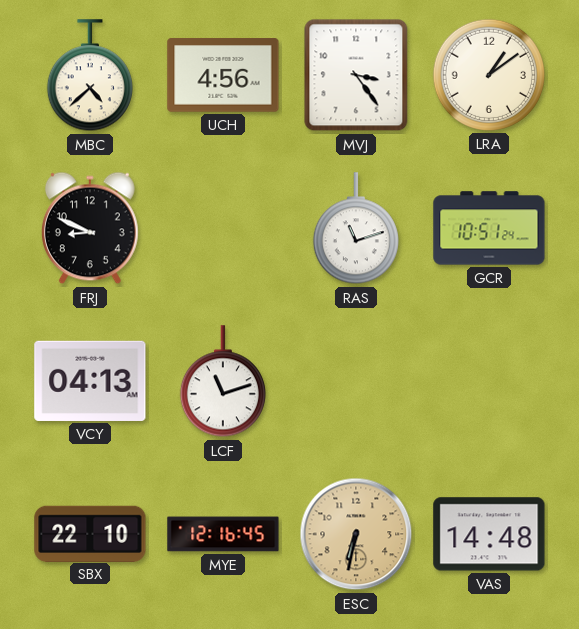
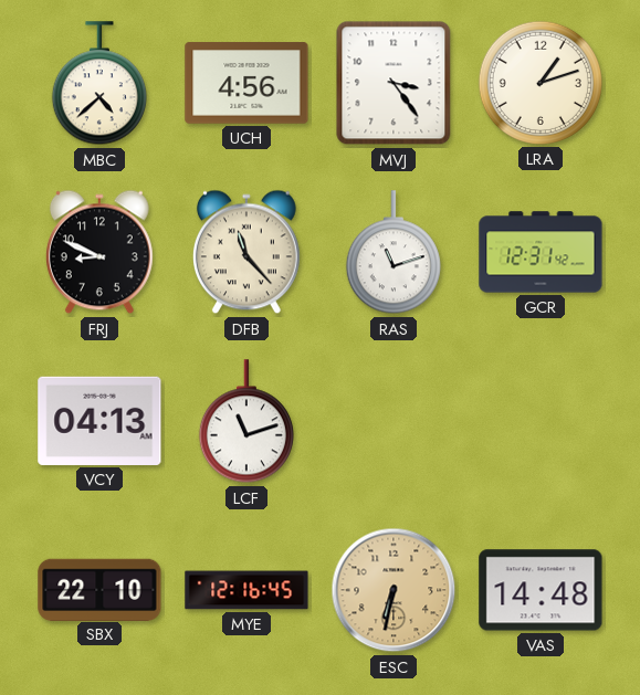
LRA: 1:09 -> 1:12
DFB: none -> 11:23
GCR: 10:51 -> 12:31
